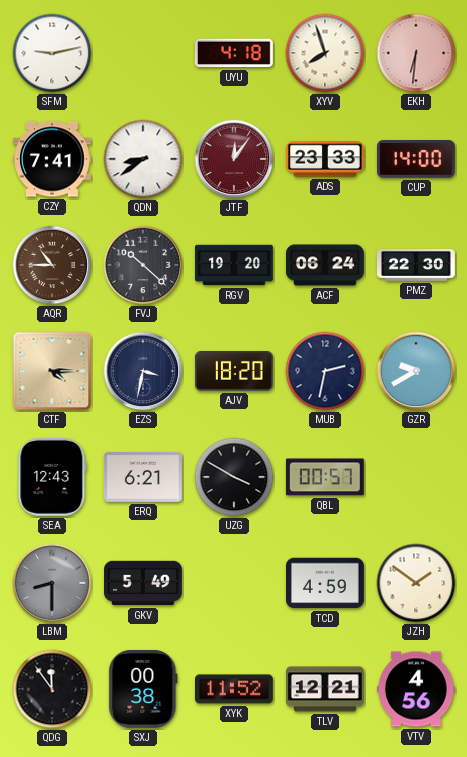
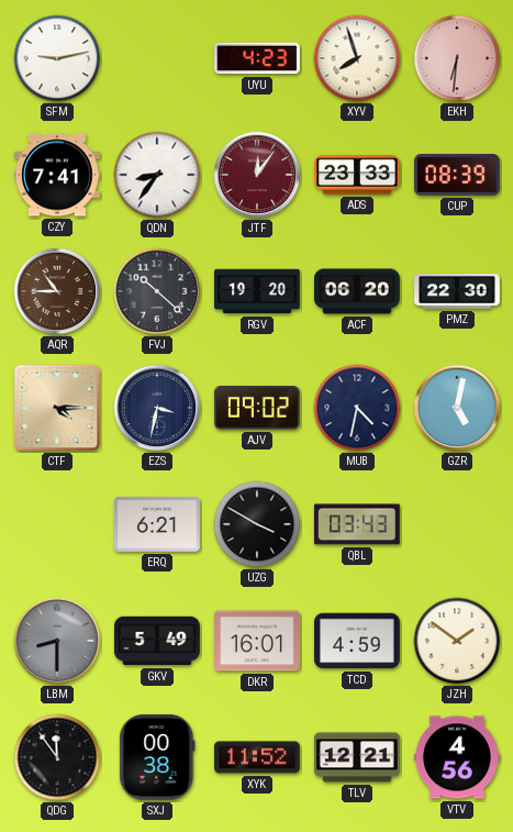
UYU: 4:18 -> 4:23
QDN: 8:39 -> 8:36
CUP: 14:00 -> 08:39
ACF: 06:24 -> 06:20
AJV: 18:20 -> 09:02
MUB: 2:32 -> 4:32
GZR: 9:40 -> 5:02
SEA: 12:43 -> none
QBL: 00:57 -> 03:43
DKR: none -> 16:01
